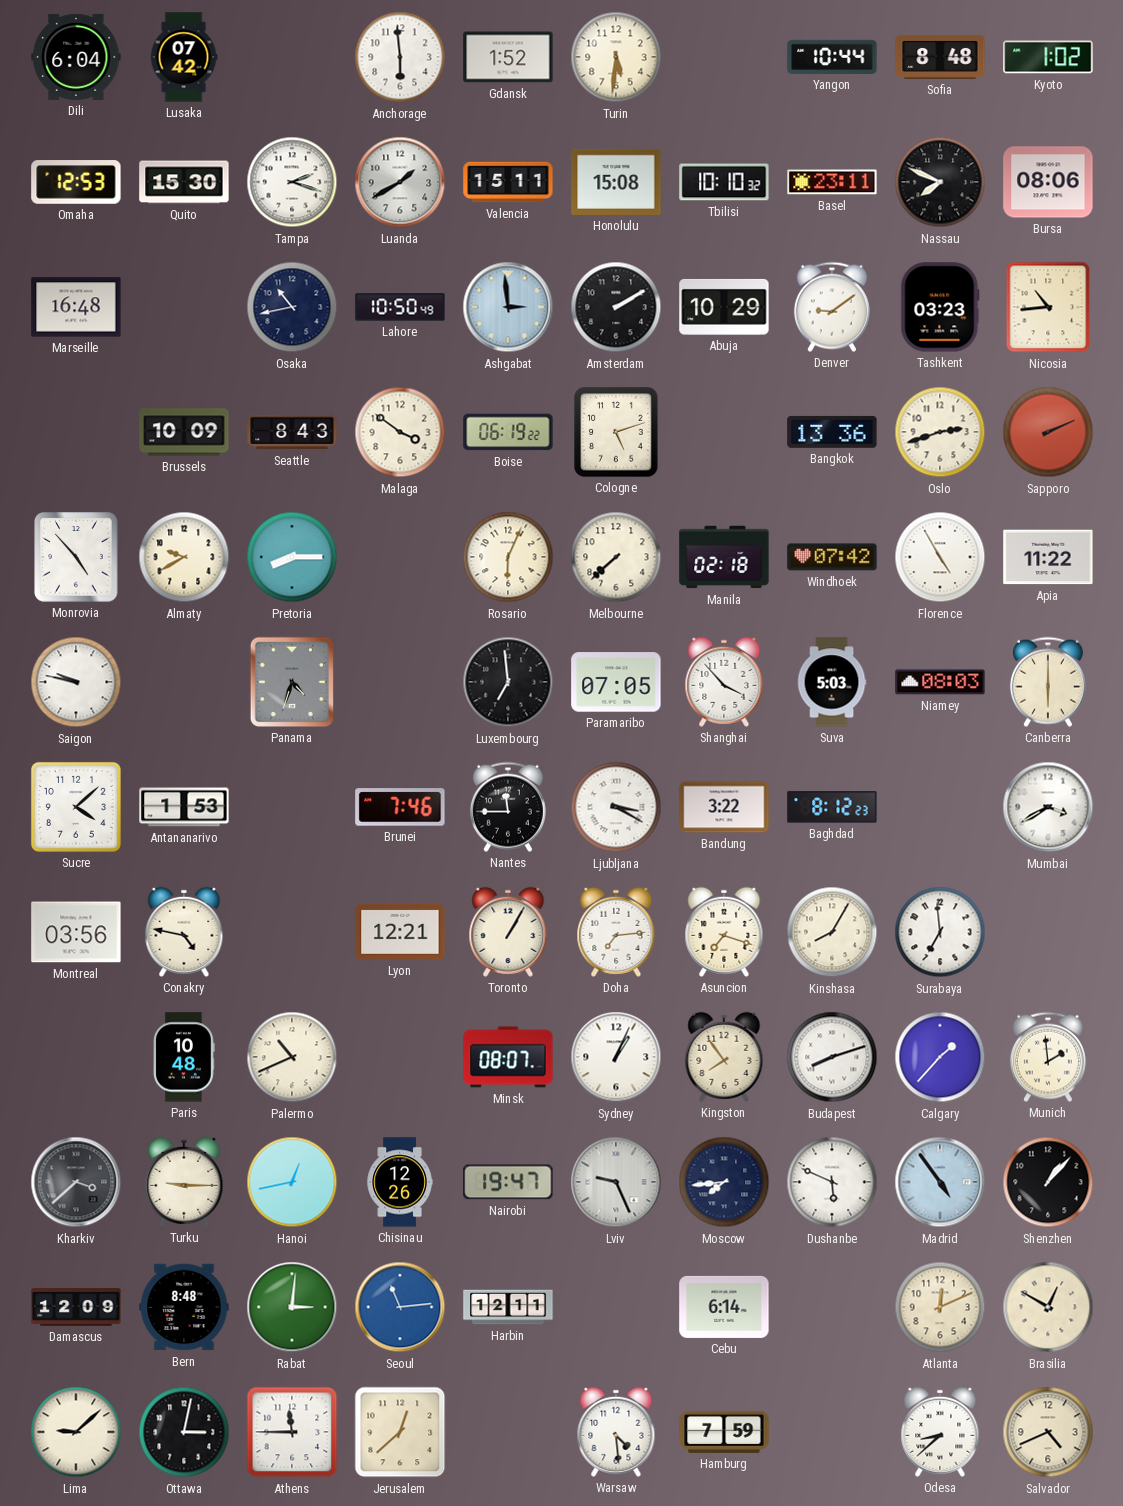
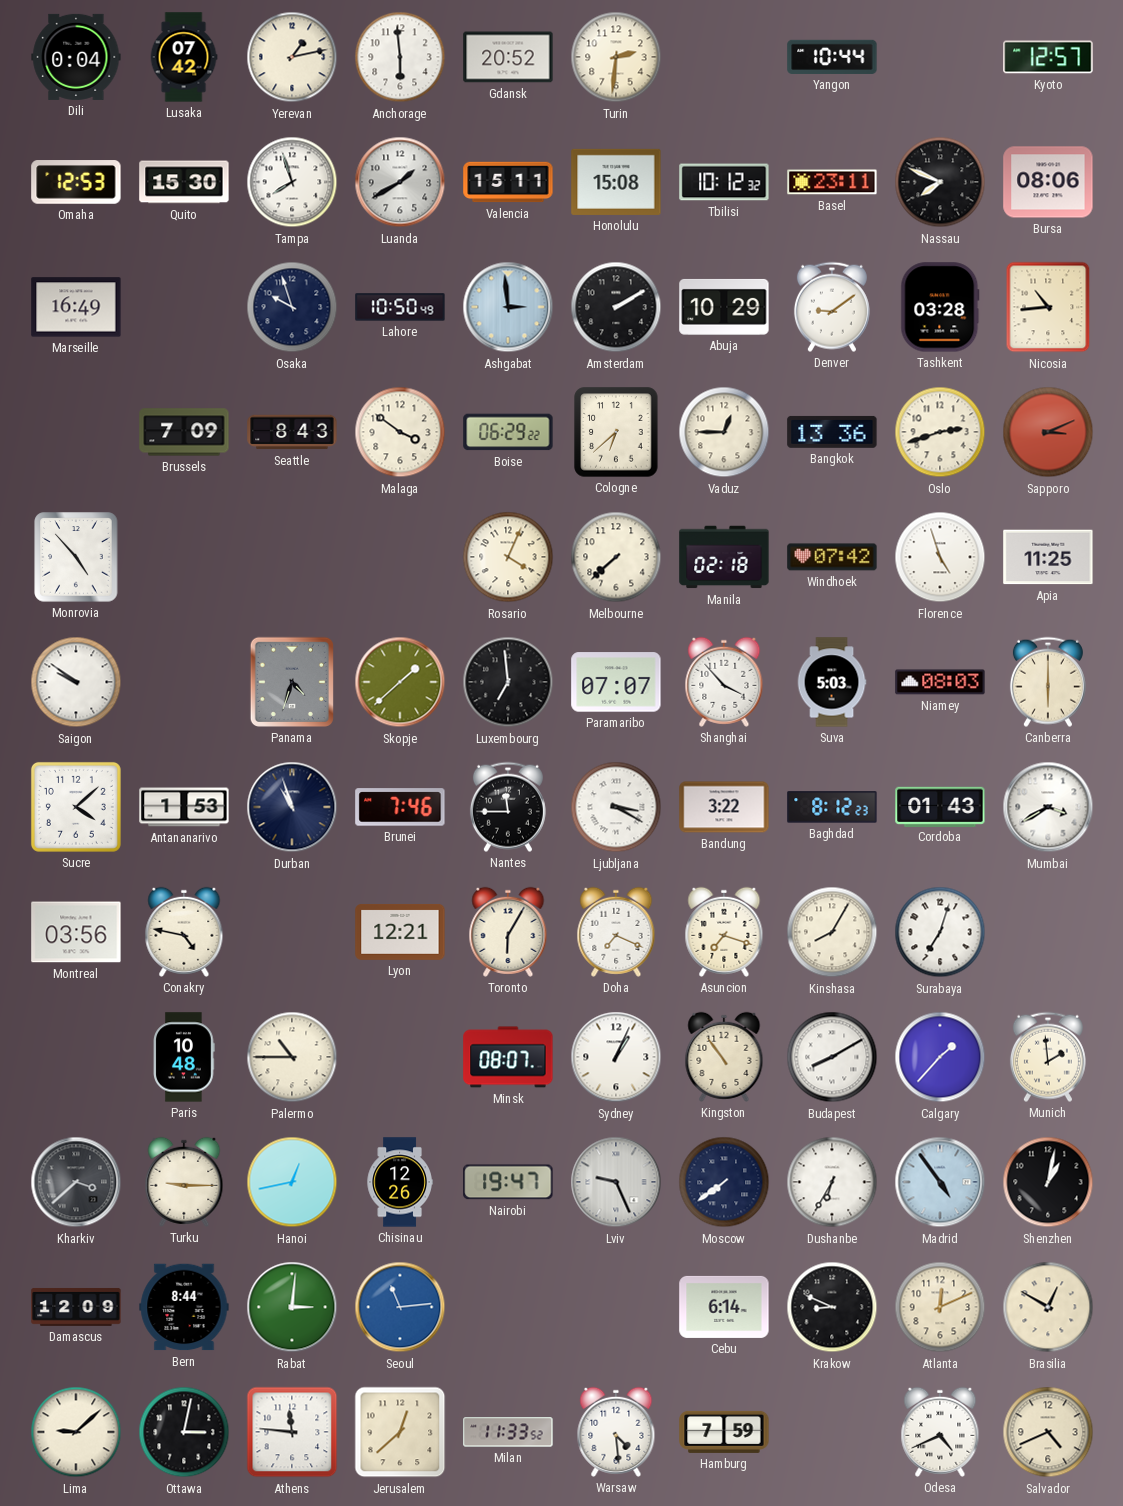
Dili: 6:04 -> 0:04
Yerevan: none -> 1:13
Gdansk: 1:52 -> 20:52
Turin: 5:31 -> 2:31
Sofia: 8:48 -> none
Kyoto: 1:02 -> 12:57
Tampa: 2:18 -> 7:57
Tbilisi: 10:10 -> 10:12
Marseille: 16:48 -> 16:49
Osaka: 10:43 -> 9:57
Tashkent: 03:23 -> 03:28
Brussels: 10:09 -> 7:09
Boise: 06:19 -> 06:29
Cologne: 5:12 -> 6:38
Vaduz: none -> 12:45
Sapporo: 2:11 -> 3:11
Almaty: 9:40 -> none
Pretoria: 8:15 -> none
Rosario: 6:04 -> 4:04
Florence: 4:55 -> 4:57
Apia: 11:22 -> 11:25
Saigon: 9:47 -> 9:51
Skopje: none -> 1:38
Paramaribo: 07:05 -> 07:07
Durban: none -> 10:57
Cordoba: none -> 01:43
Toronto: 1:05 -> 6:05
Doha: 7:14 -> 7:19
Surabaya: 6:59 -> 7:03
Palermo: 10:41 -> 10:45
Kingston: 7:54 -> 10:54
Budapest: 8:12 -> 8:10
Moscow: 7:44 -> 7:39
Dushanbe: 5:49 -> 6:35
Shenzhen: 1:07 -> 1:02
Bern: 8:48 -> 8:44
Harbin: 12:11 -> none
Krakow: none -> 8:49
Athens: 11:45 -> 11:46
Milan: none -> 11:33
Odesa: 8:38 -> 4:41
